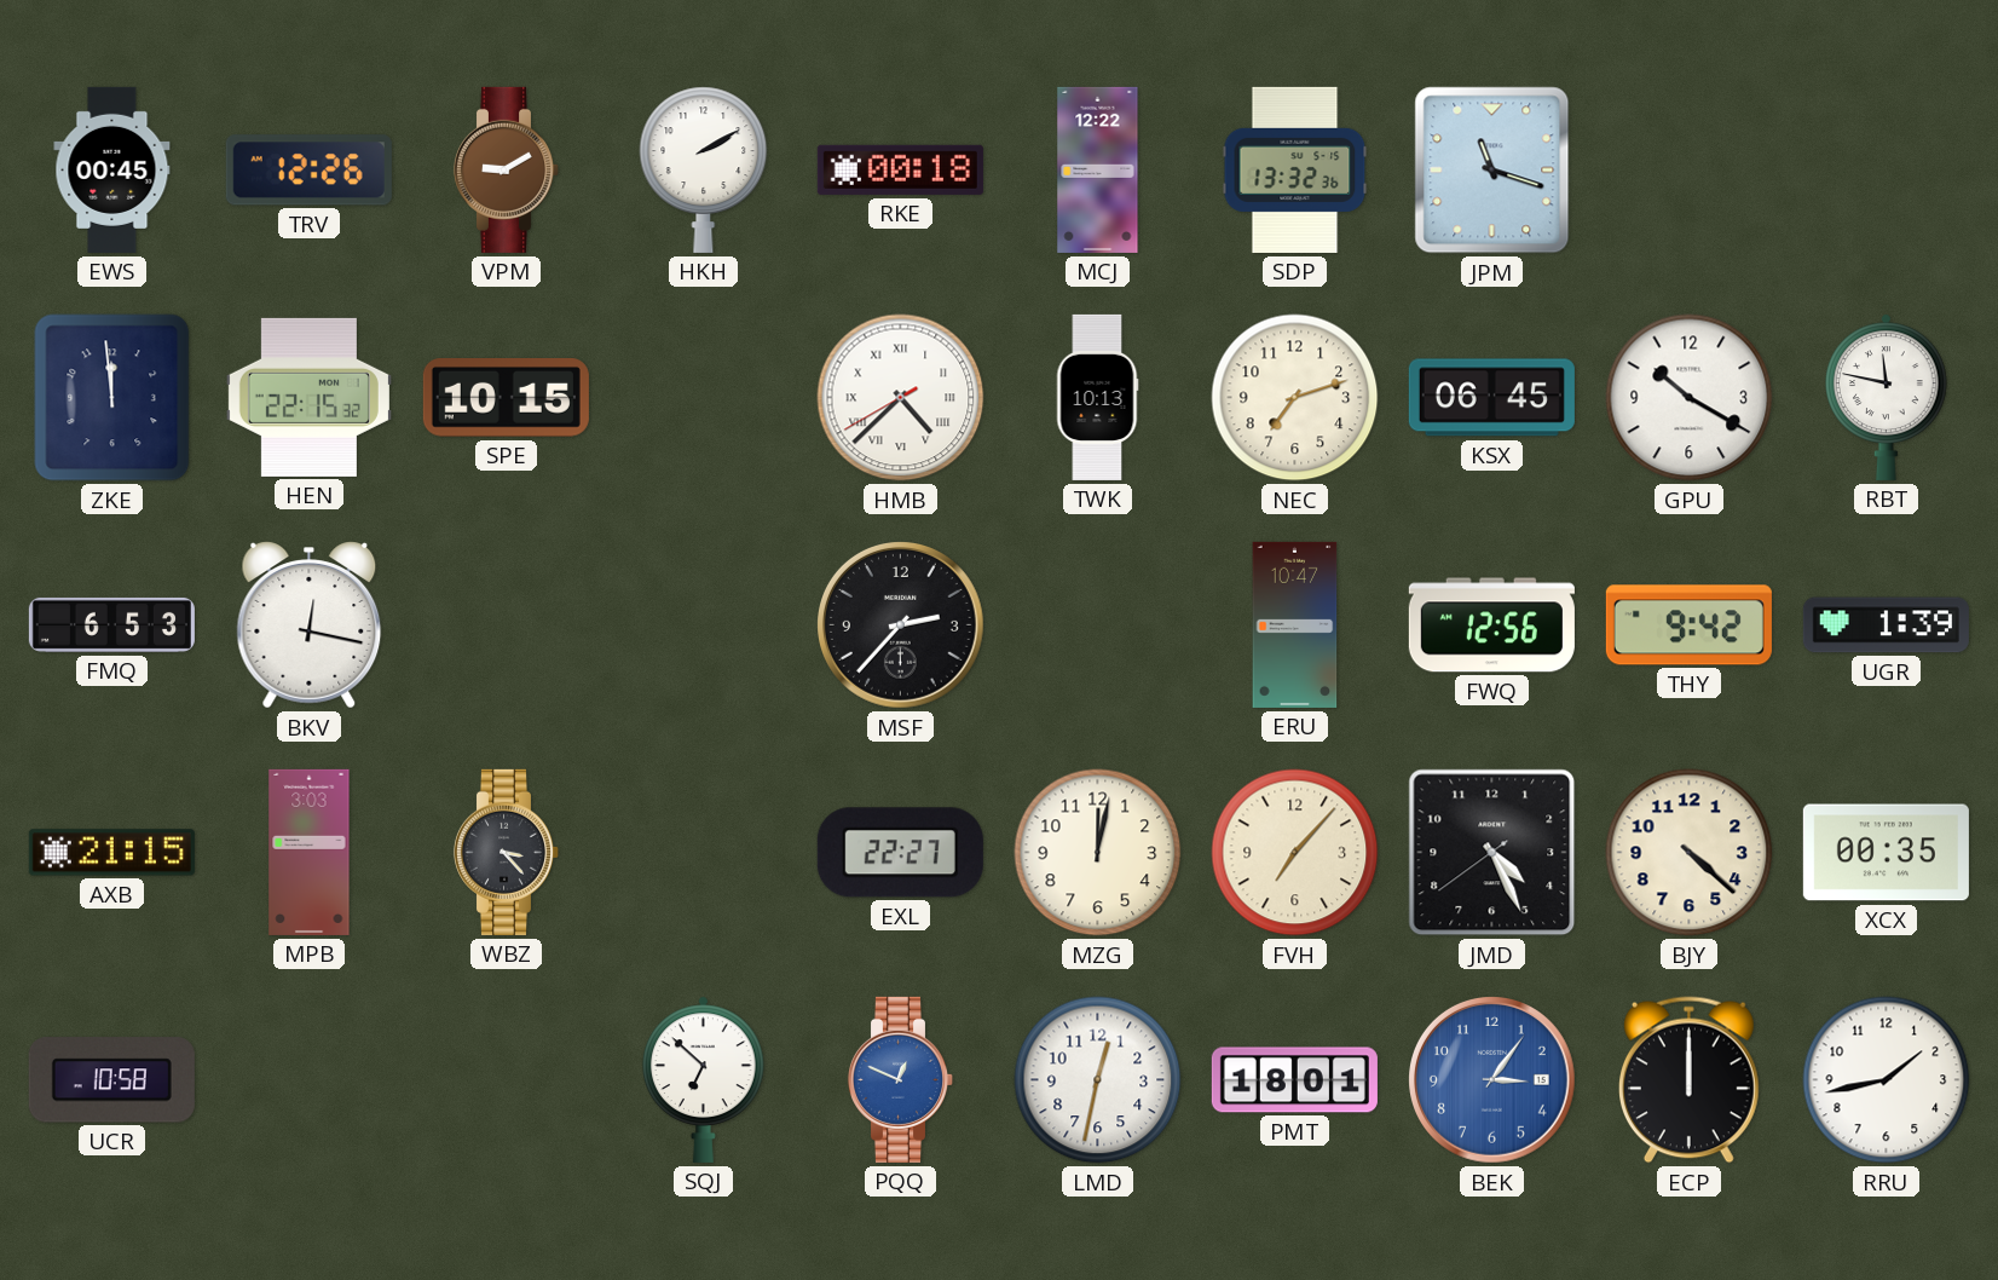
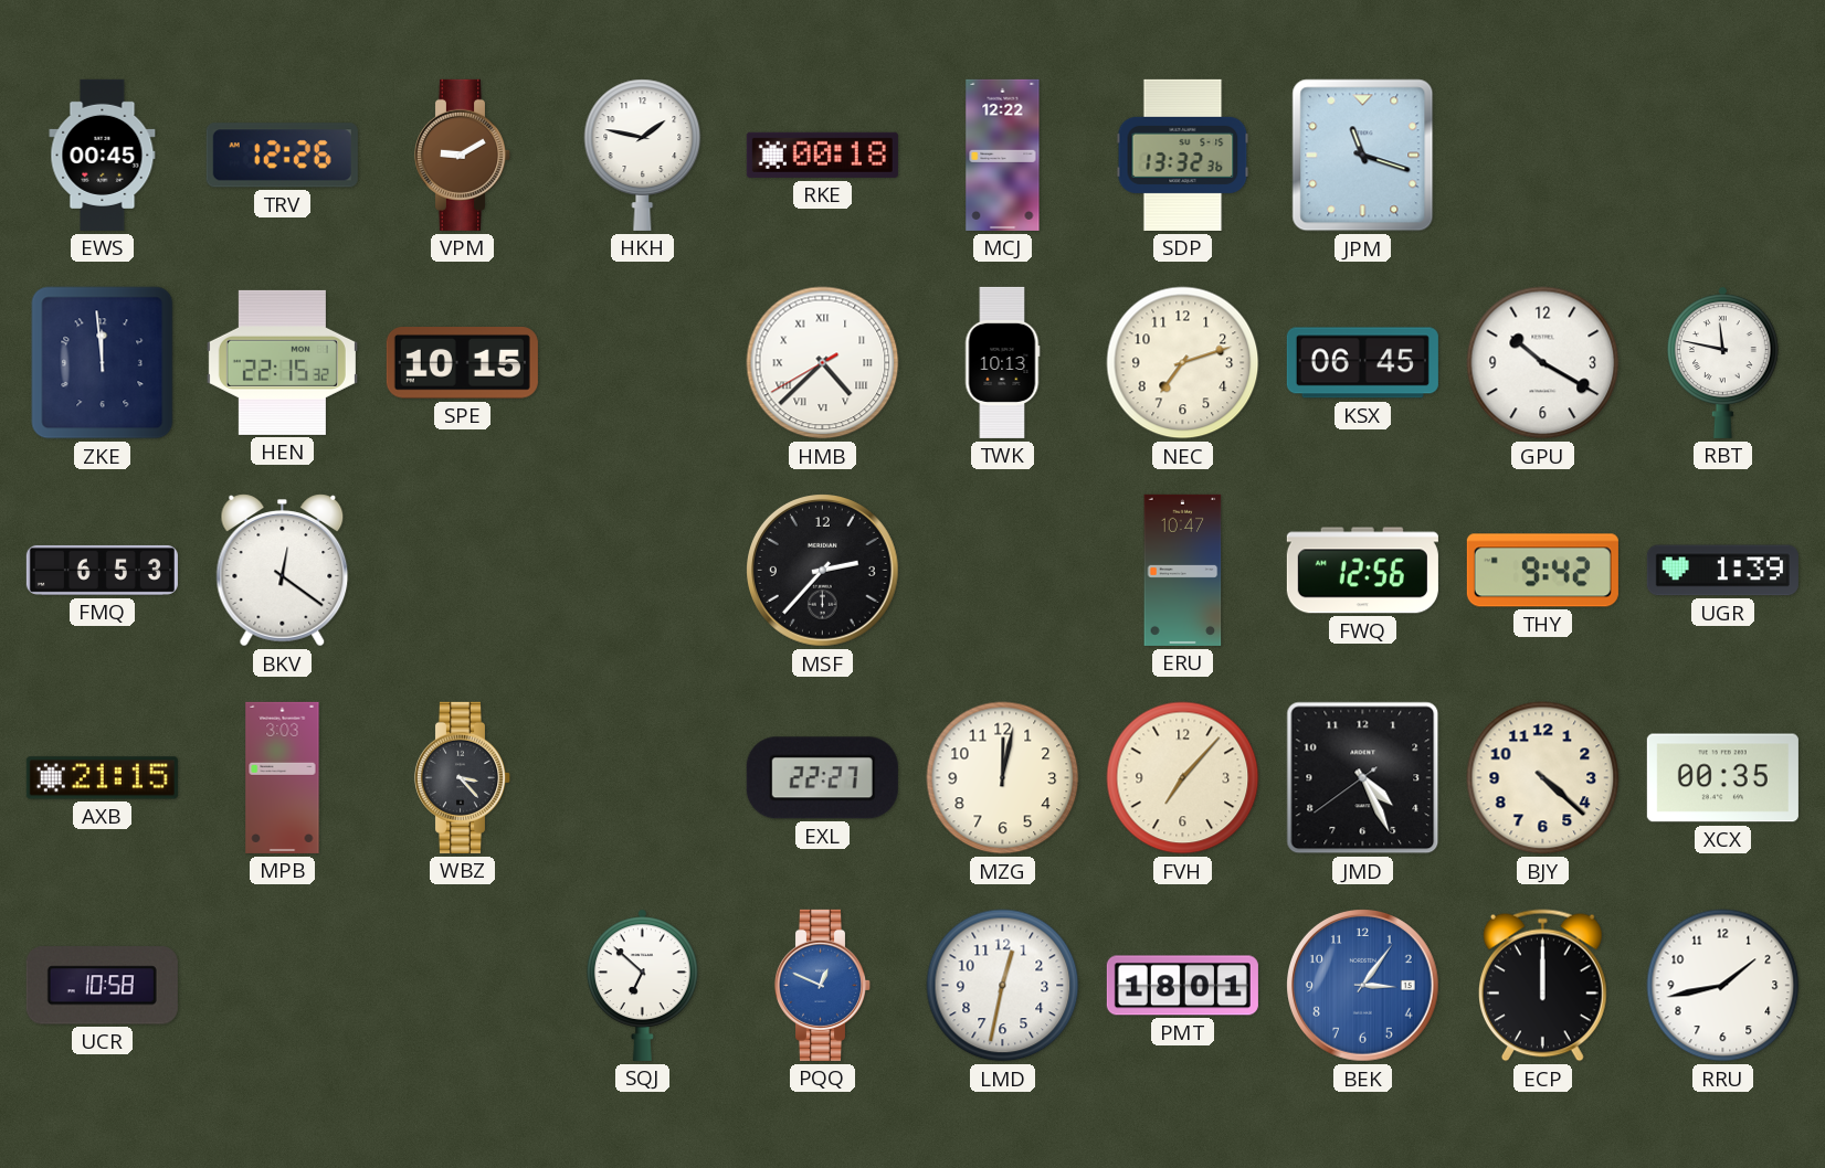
HKH: 2:10 -> 1:47
BKV: 12:17 -> 12:21
